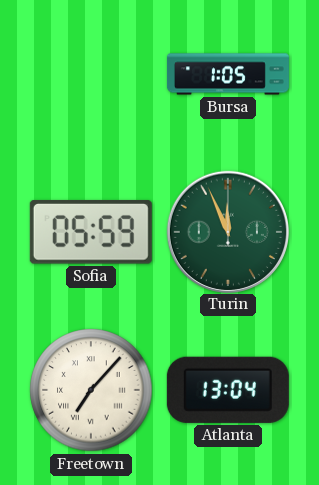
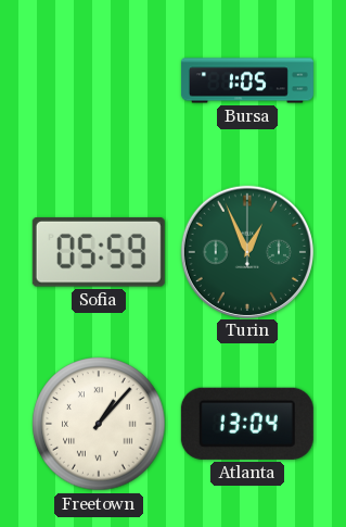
Turin: 11:56 -> 12:56
Freetown: 7:07 -> 1:07
